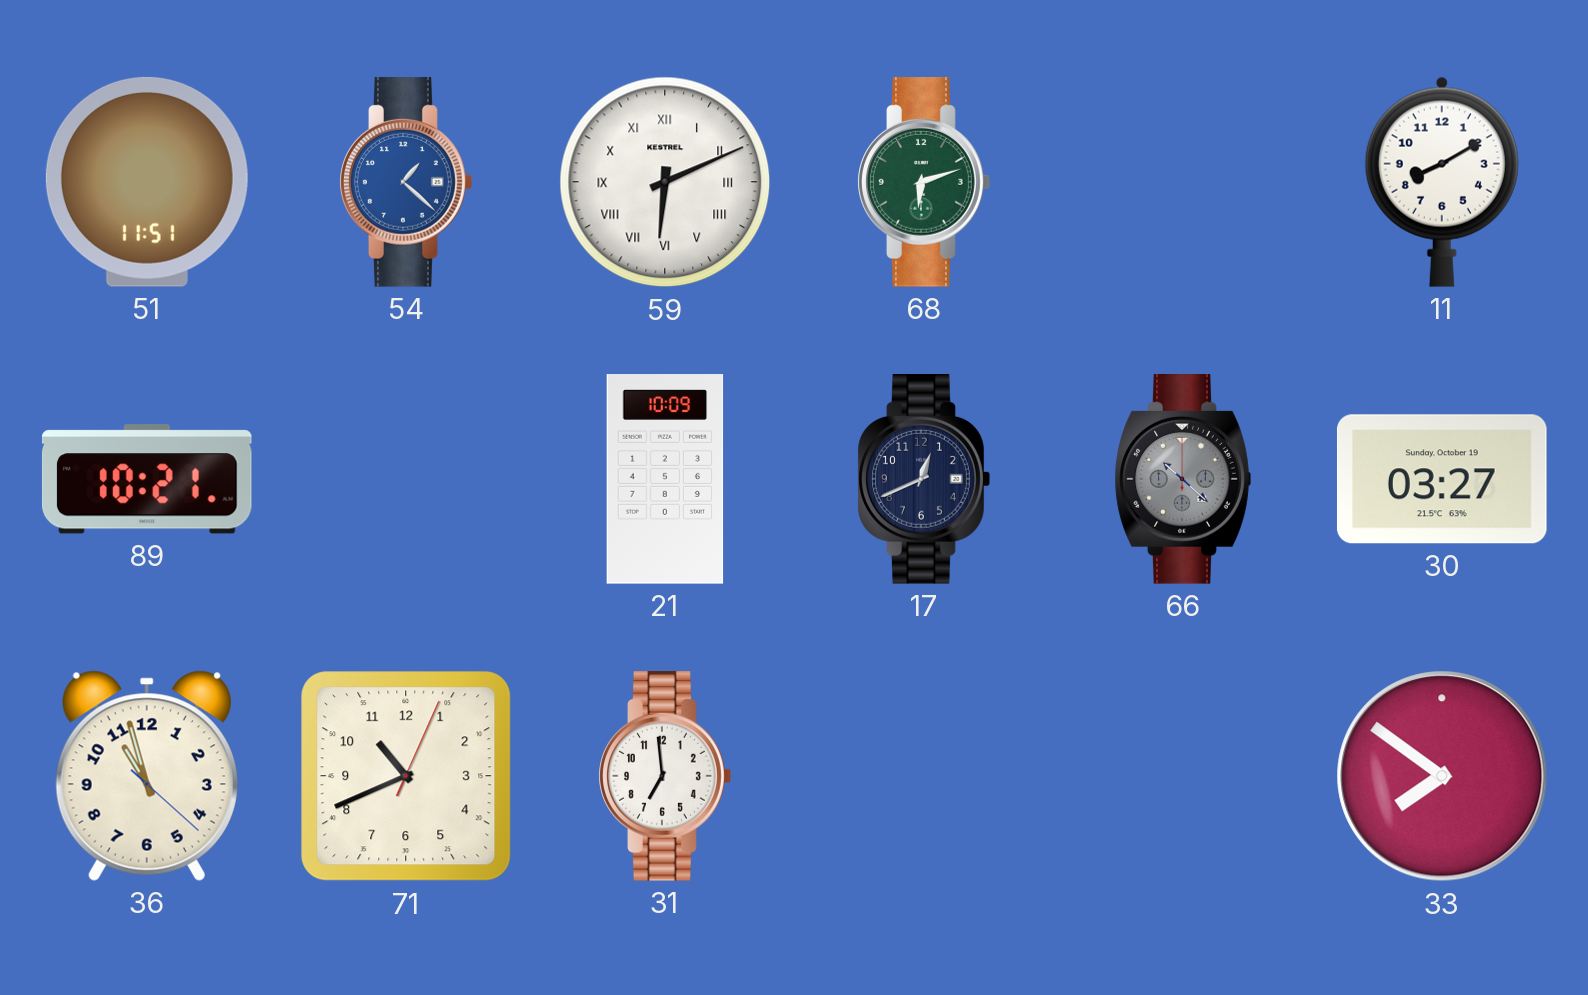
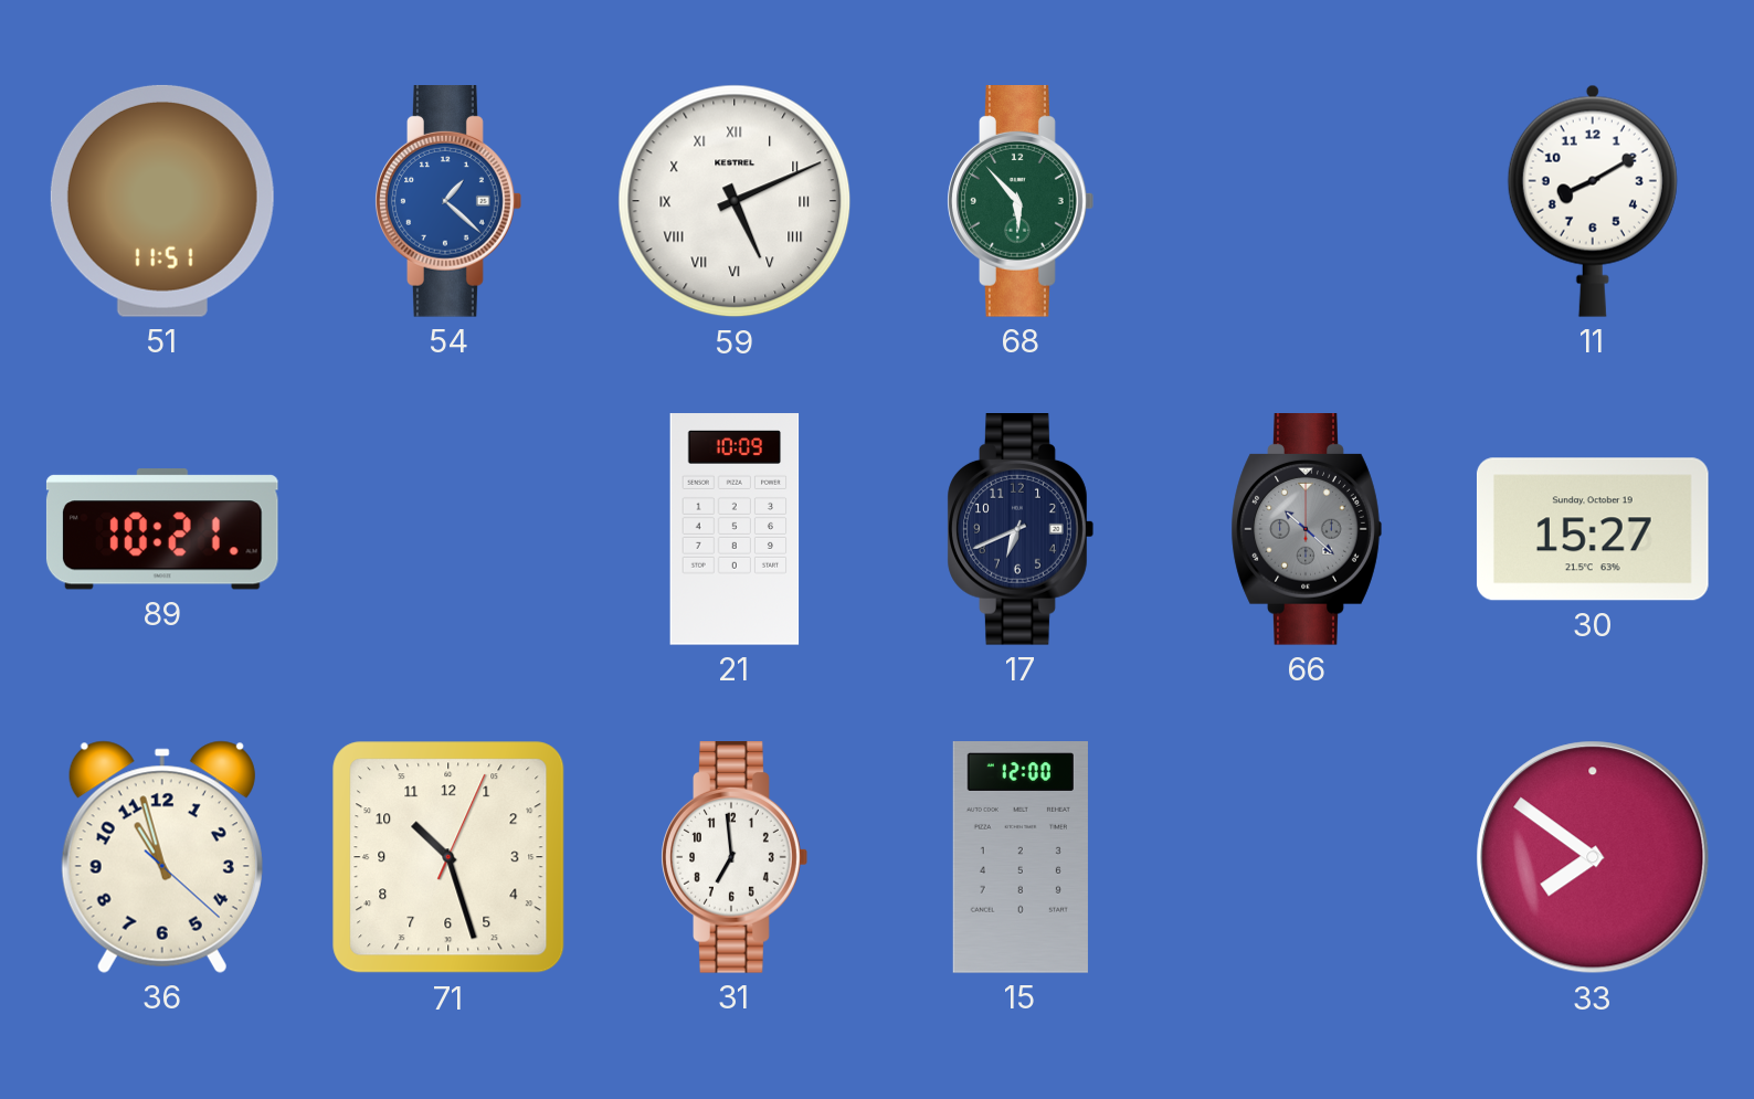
59: 6:11 -> 5:11
68: 6:12 -> 5:53
17: 12:41 -> 6:41
30: 03:27 -> 15:27
71: 10:41 -> 10:27
15: none -> 12:00
